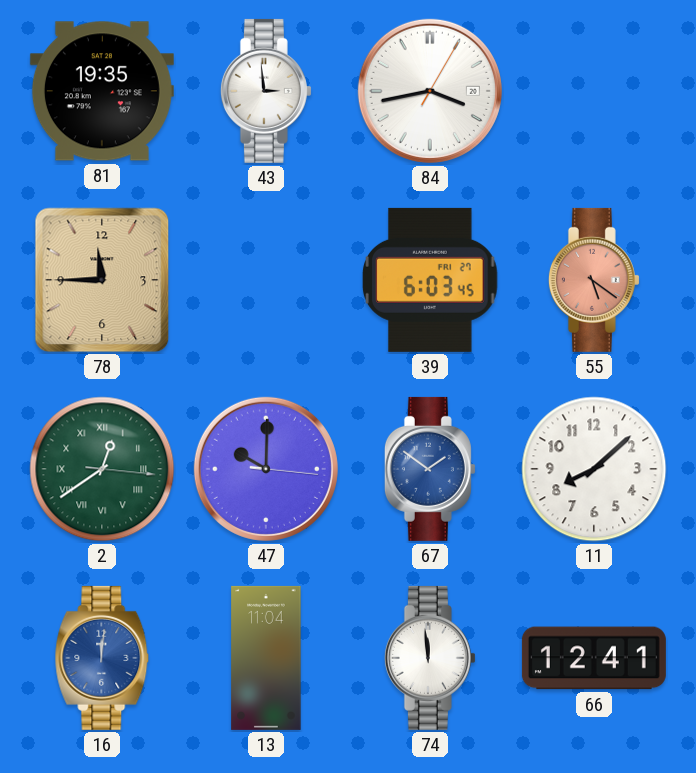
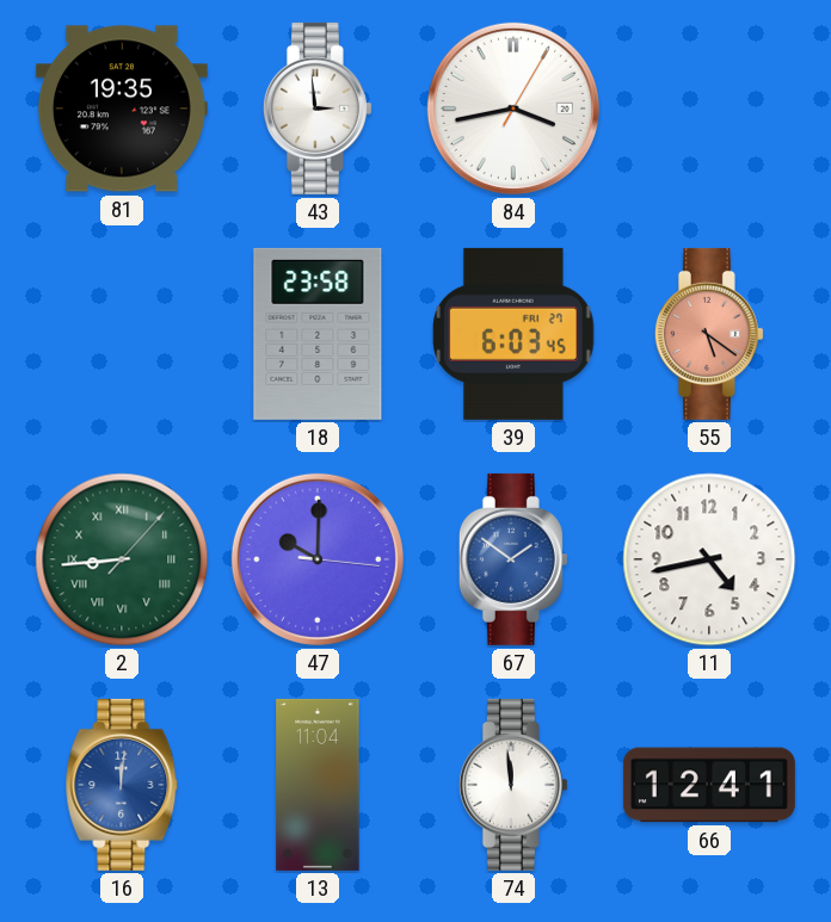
78: 11:45 -> none
18: none -> 23:58
2: 12:39 -> 8:44
11: 8:08 -> 4:43
